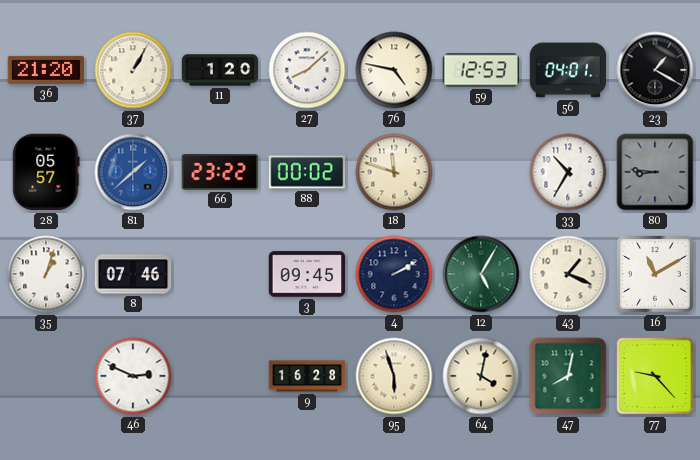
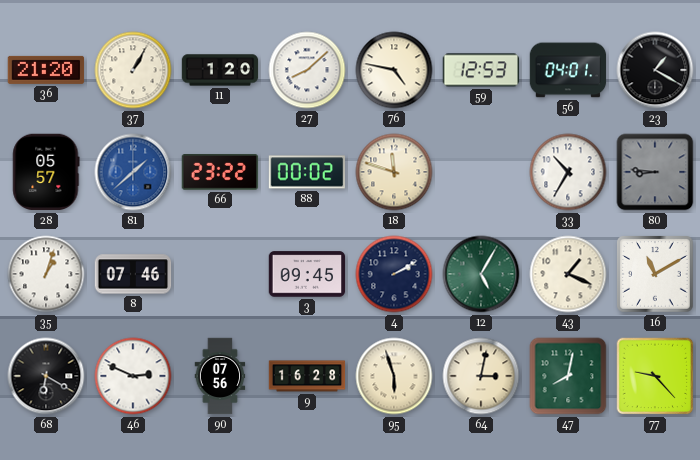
68: none -> 6:20
90: none -> 07:56
64: 4:02 -> 3:02
